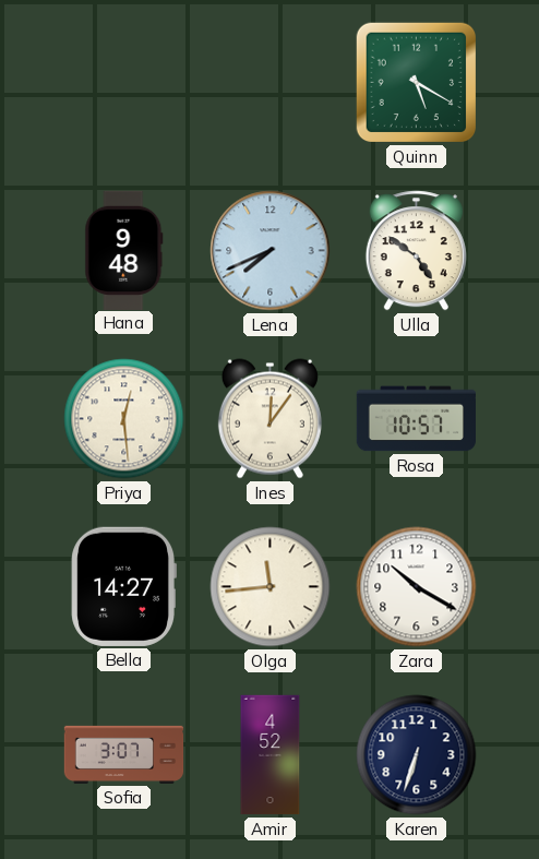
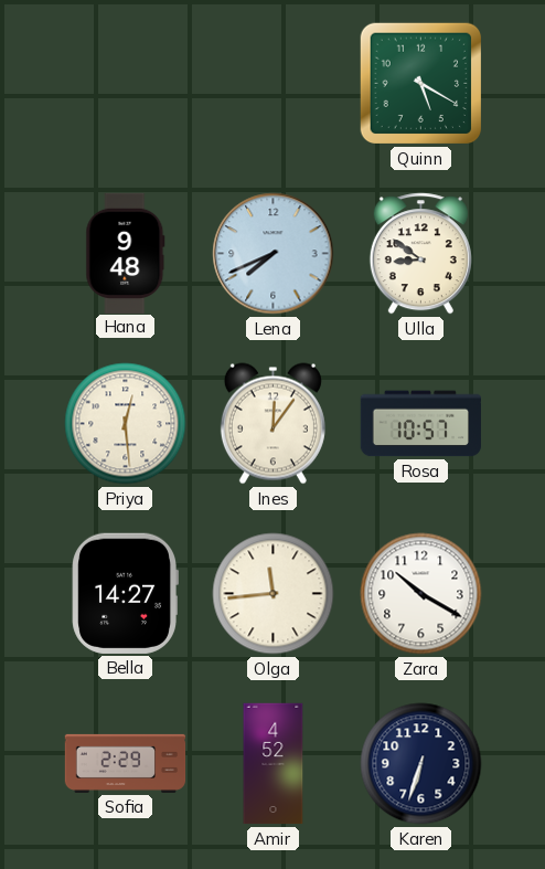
Ulla: 4:51 -> 8:51
Sofia: 3:07 -> 2:29
